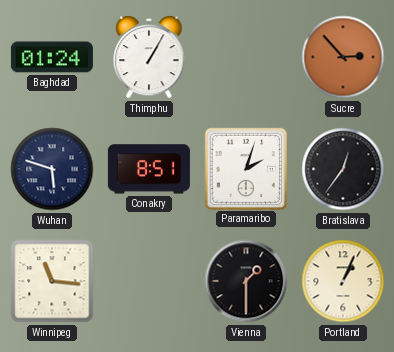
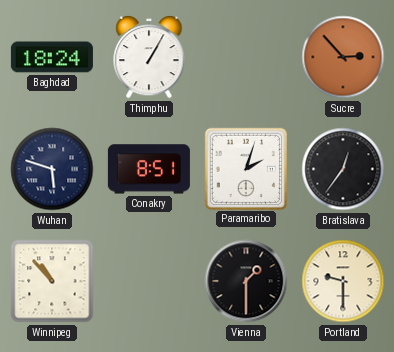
Baghdad: 01:24 -> 18:24
Winnipeg: 11:16 -> 10:53
Portland: 1:04 -> 9:30
